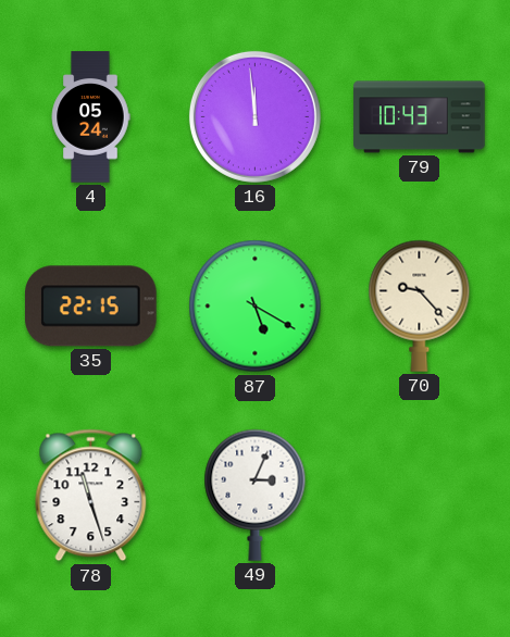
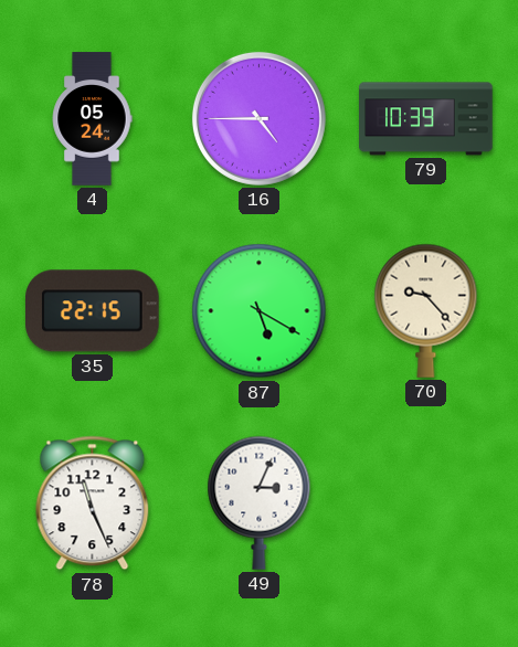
16: 11:59 -> 4:45
79: 10:43 -> 10:39
78: 11:27 -> 11:26
